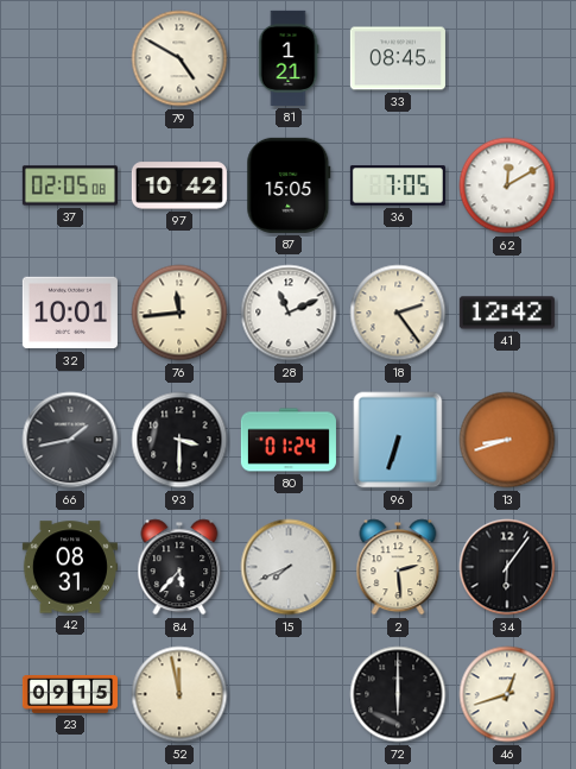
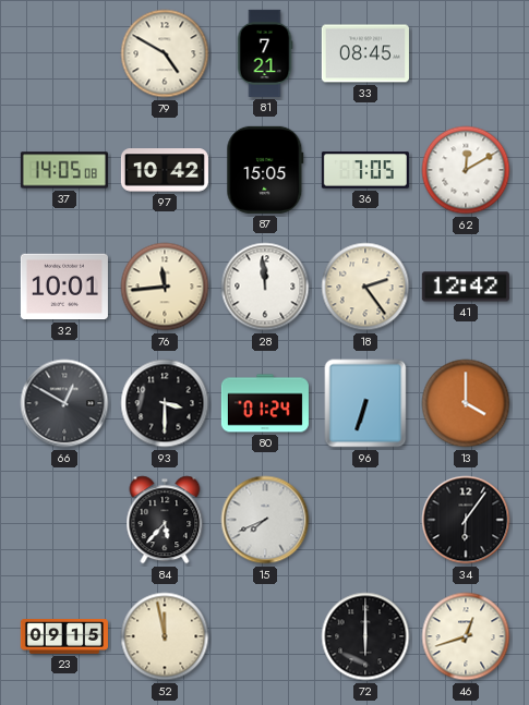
81: 1:21 -> 7:21
37: 02:05 -> 14:05
28: 11:11 -> 11:59
66: 1:43 -> 12:50
13: 8:42 -> 4:00
42: 08:31 -> none
2: 2:29 -> none
